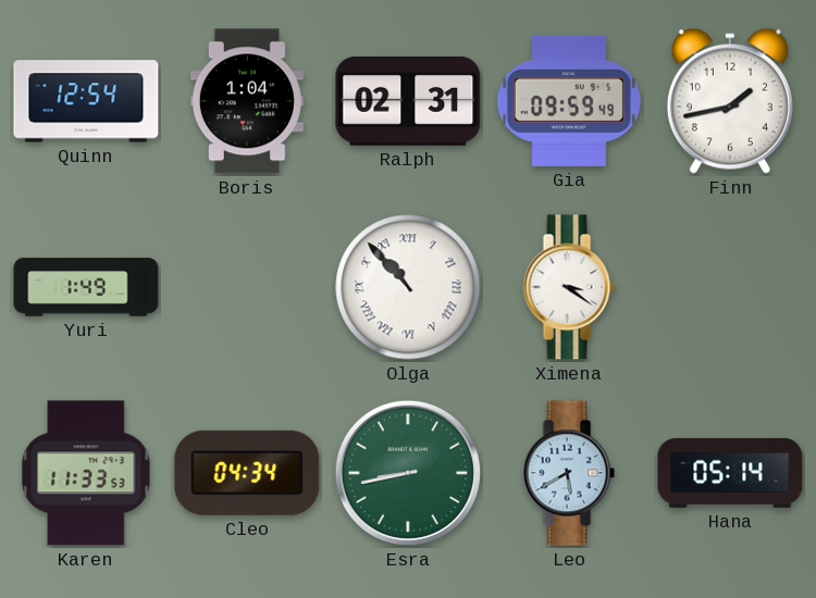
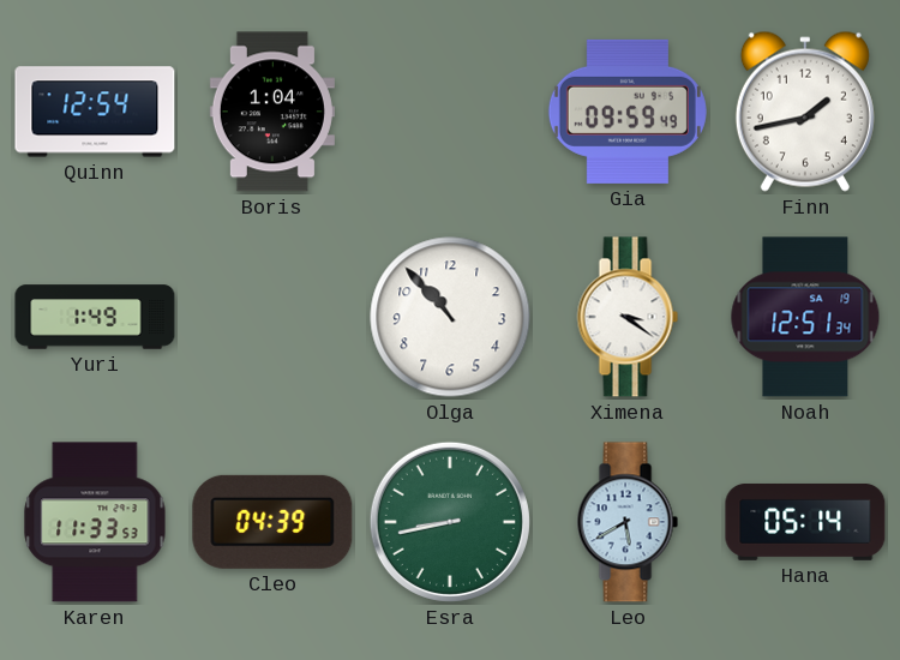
Ralph: 02:31 -> none
Olga numerals: Roman -> Arabic
Noah: none -> 12:51
Cleo: 04:34 -> 04:39
